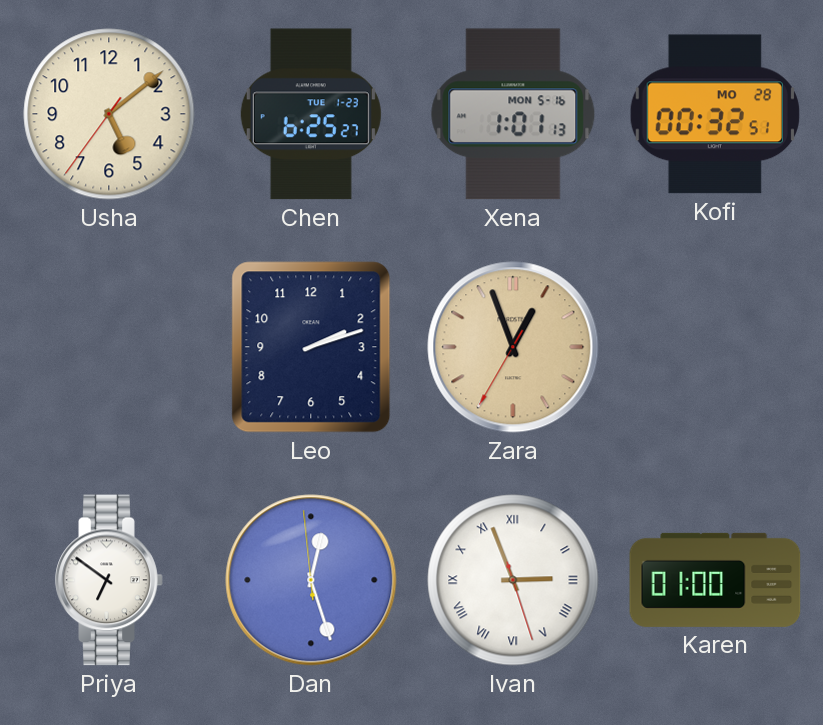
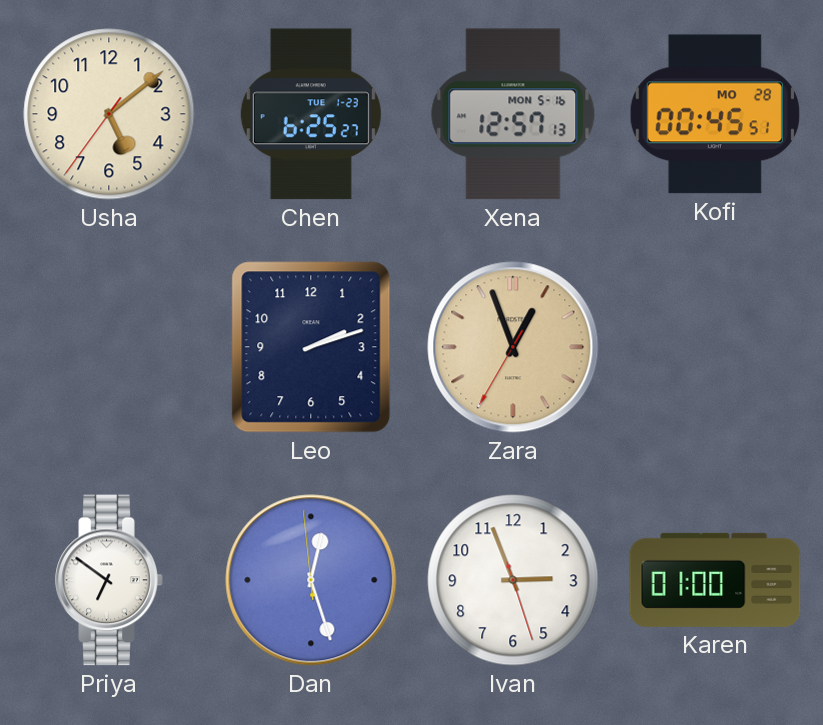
Xena: 1:01 -> 12:57
Kofi: 00:32 -> 00:45
Ivan numerals: Roman -> Arabic
